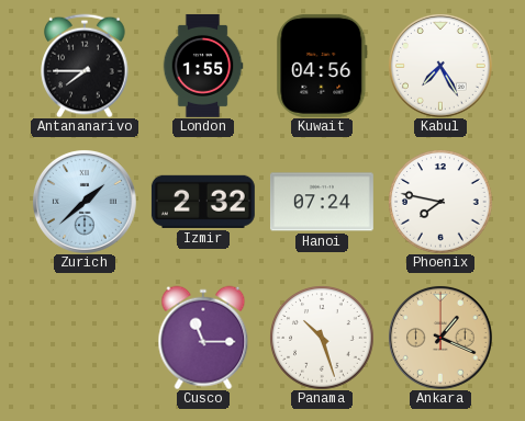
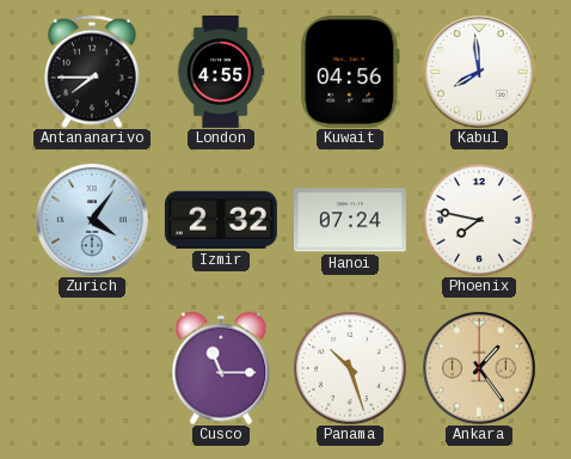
London: 1:55 -> 4:55
Kabul: 7:25 -> 7:59
Zurich: 1:38 -> 4:06
Ankara: 1:19 -> 1:24
